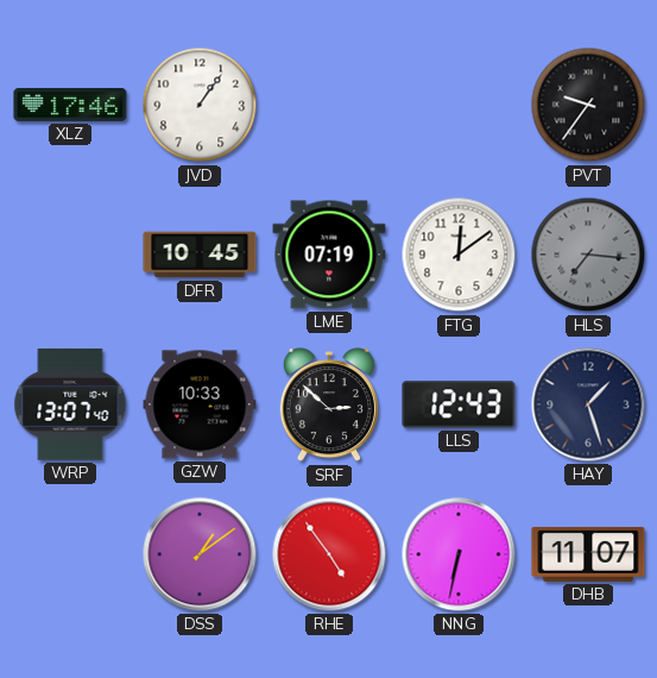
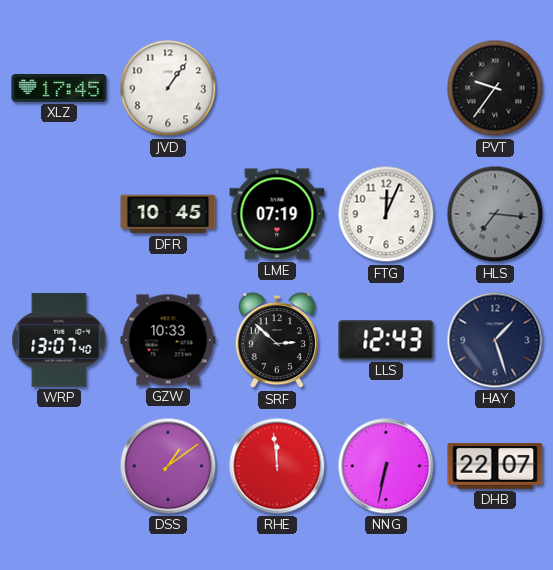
XLZ: 17:46 -> 17:45
FTG: 12:09 -> 12:04
RHE: 4:54 -> 11:59
DHB: 11:07 -> 22:07
